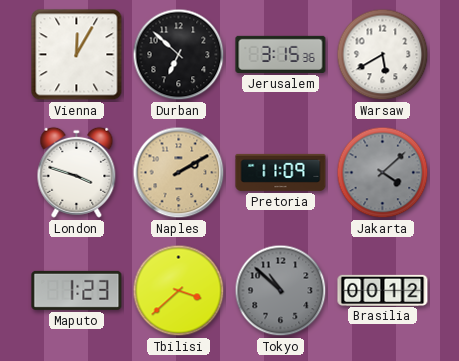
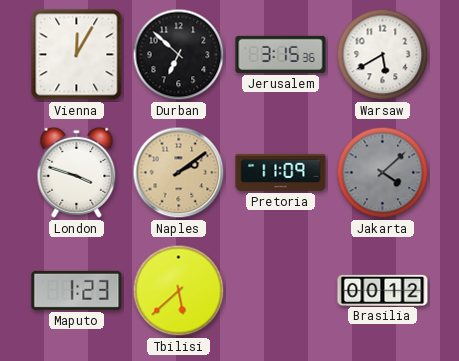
Naples: 2:10 -> 2:09
Tbilisi: 3:38 -> 5:38
Tokyo: 10:52 -> none
